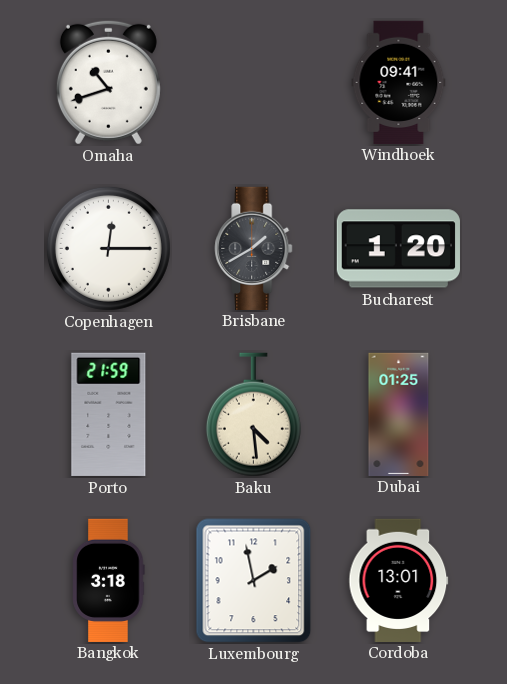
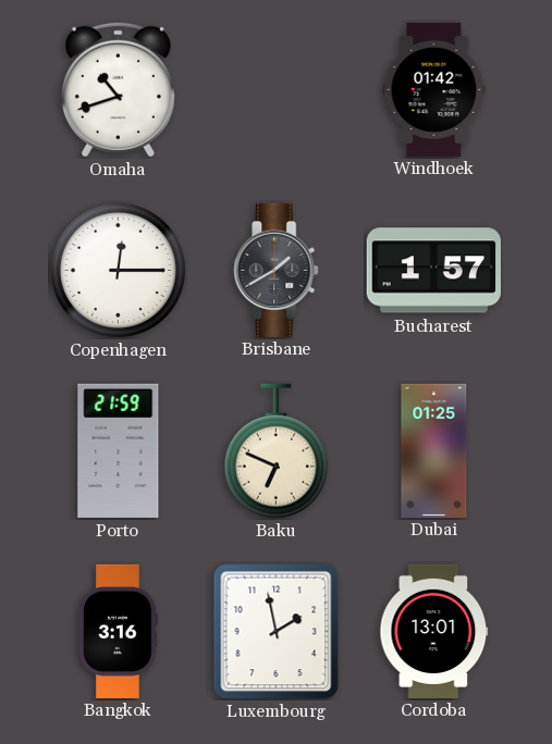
Windhoek: 09:41 -> 01:42
Bucharest: 1:20 -> 1:57
Baku: 4:29 -> 6:49
Bangkok: 3:18 -> 3:16
